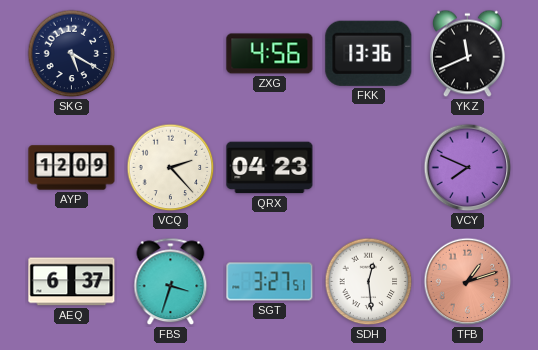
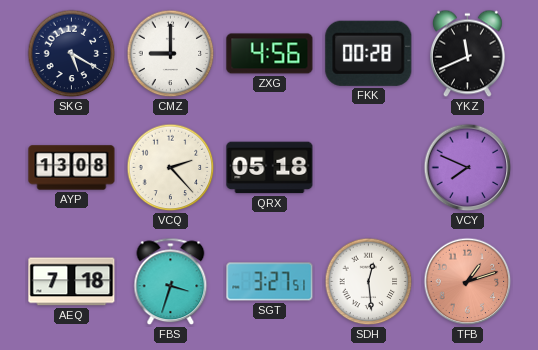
CMZ: none -> 9:00
FKK: 13:36 -> 00:28
AYP: 12:09 -> 13:08
QRX: 04:23 -> 05:18
AEQ: 6:37 -> 7:18
